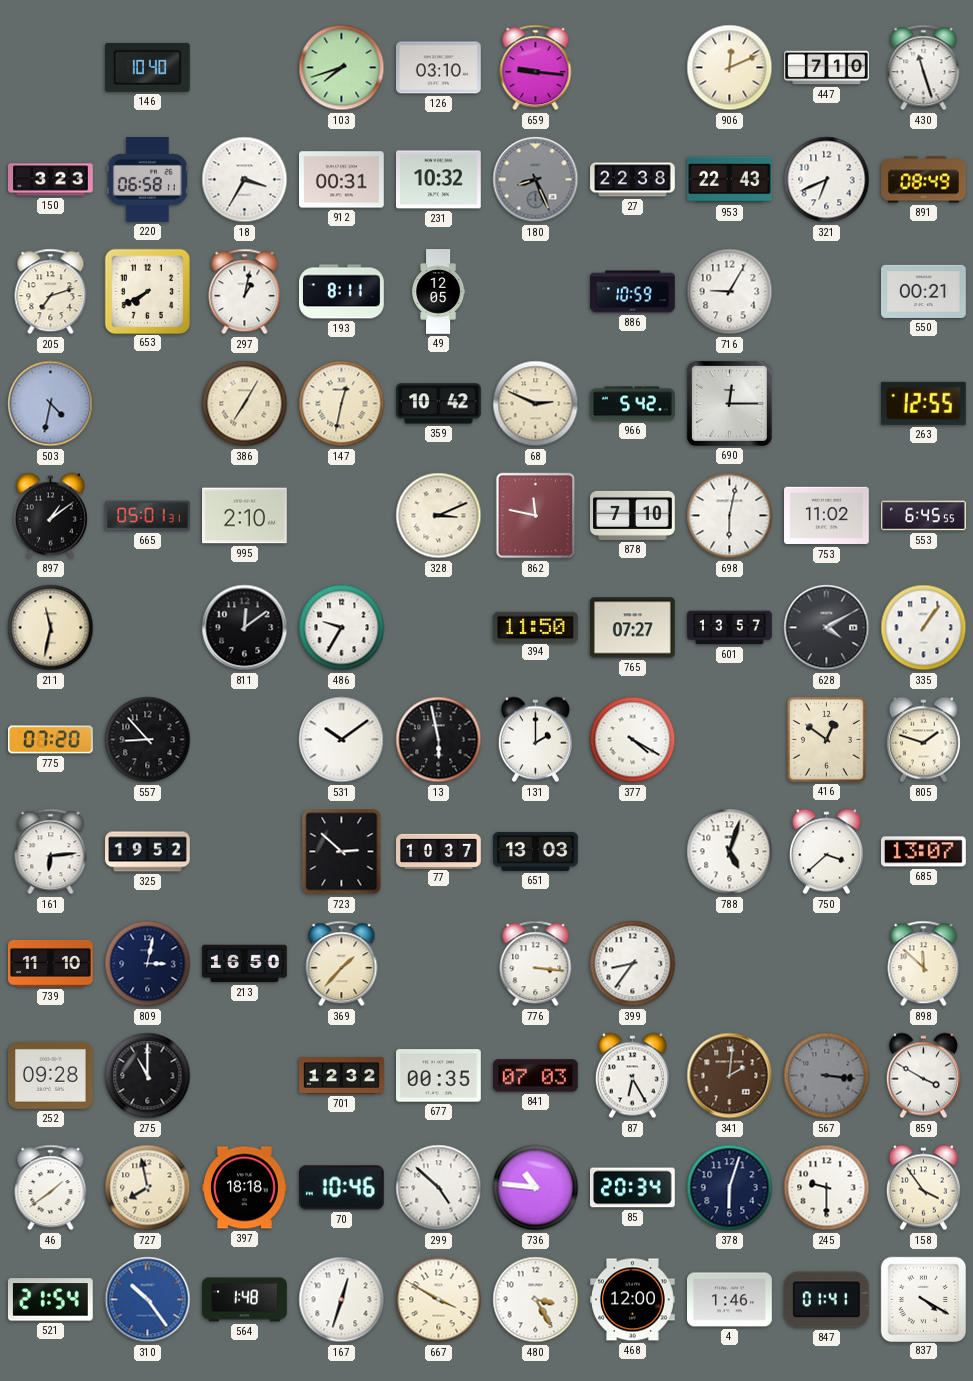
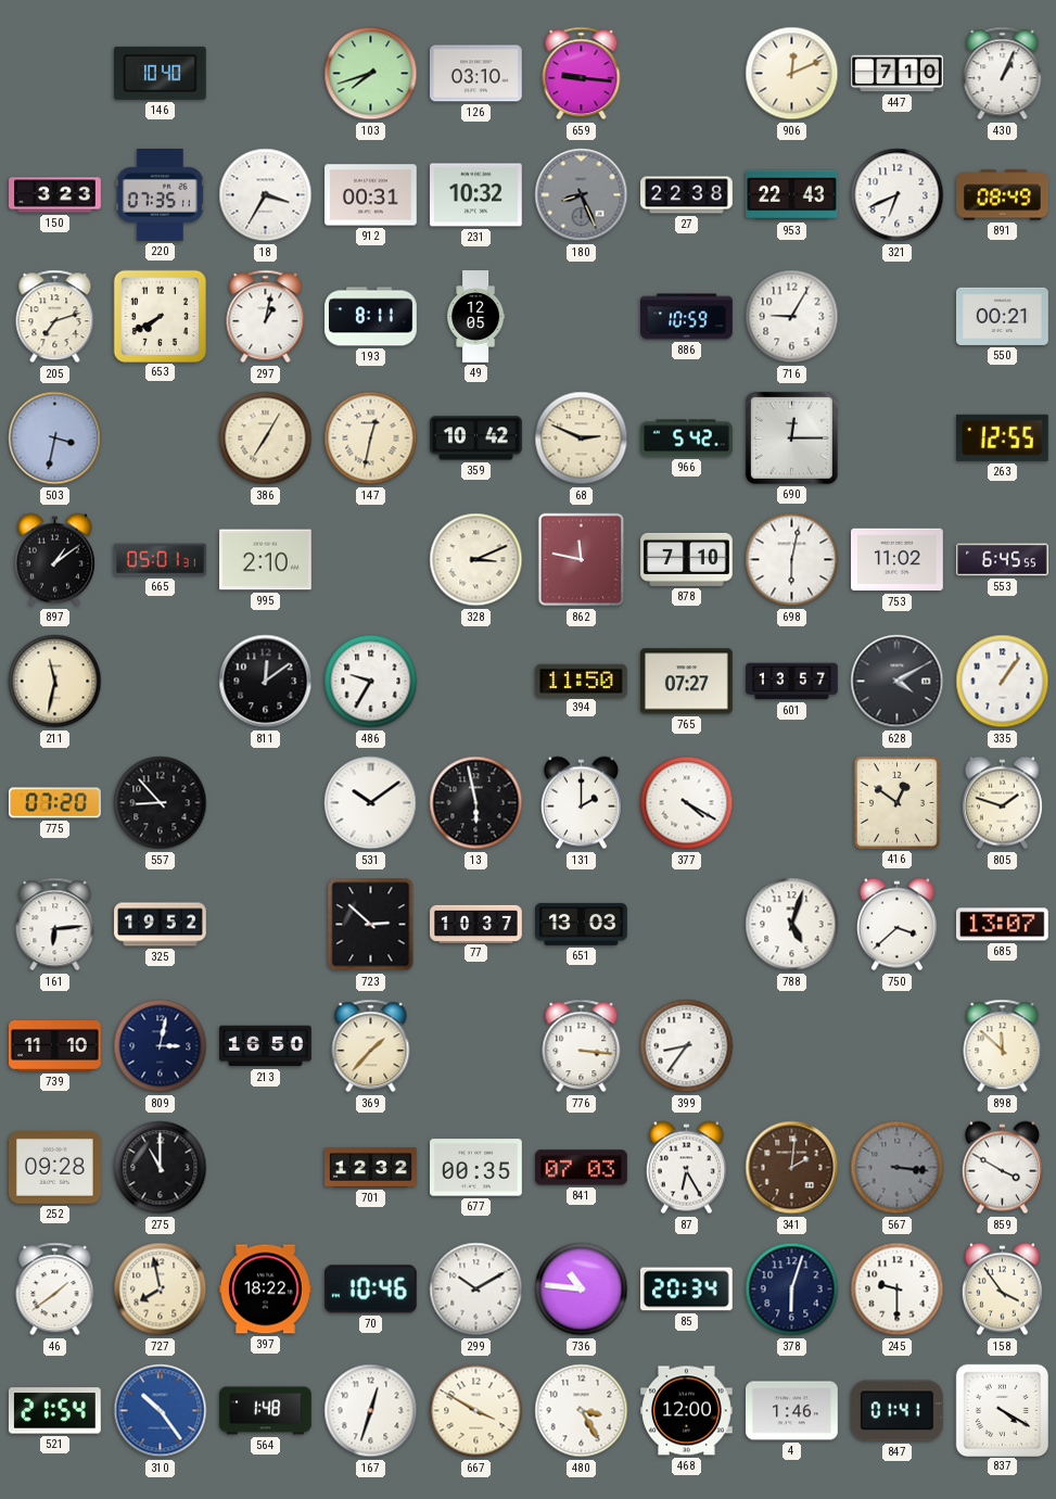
430: 11:27 -> 1:04
220: 06:58 -> 07:35
503: 4:32 -> 3:32
397: 18:18 -> 18:22
299: 4:52 -> 10:10
